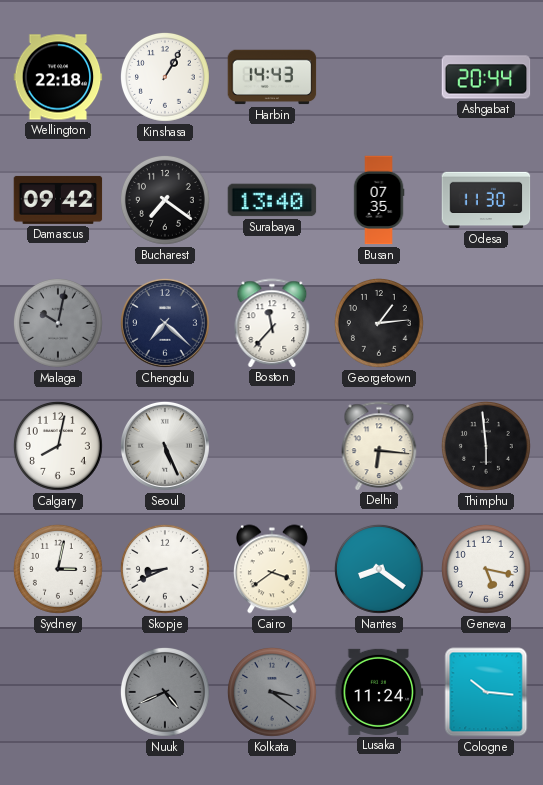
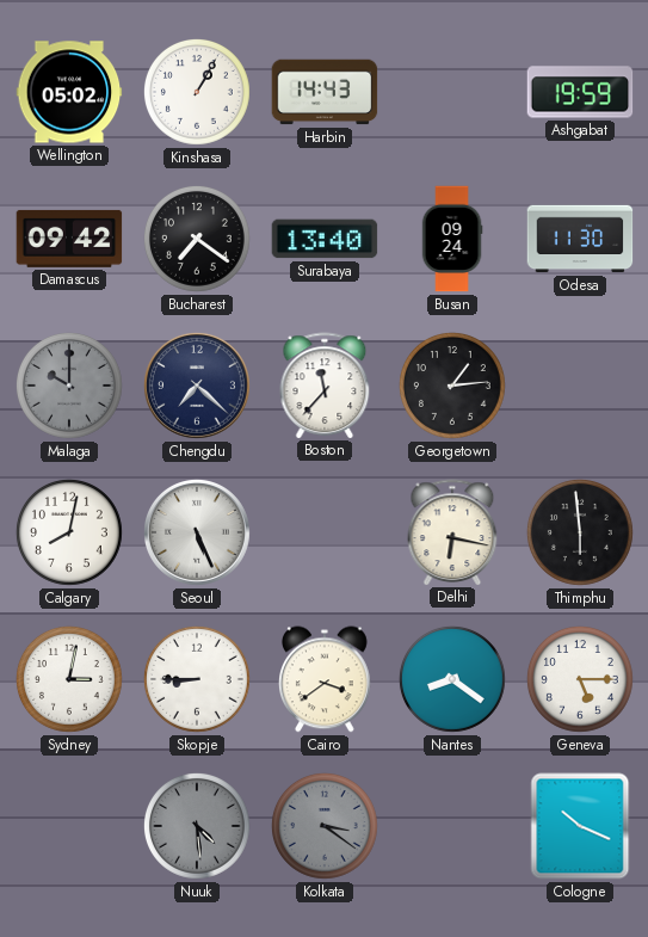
Wellington: 22:18 -> 05:02
Ashgabat: 20:44 -> 19:59
Busan: 07:35 -> 09:24
Malaga: 10:02 -> 10:00
Delhi: 6:16 -> 6:17
Skopje: 8:41 -> 8:45
Geneva: 5:17 -> 5:15
Nuuk: 4:41 -> 4:29
Lusaka: 11:24 -> none
Cologne: 10:16 -> 10:19
